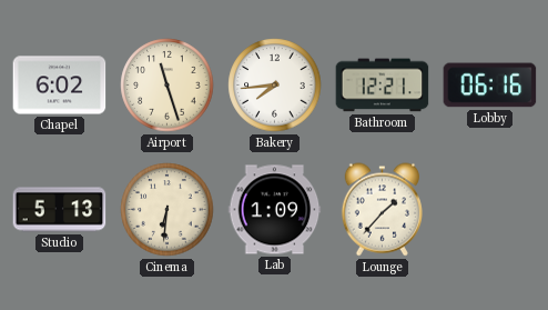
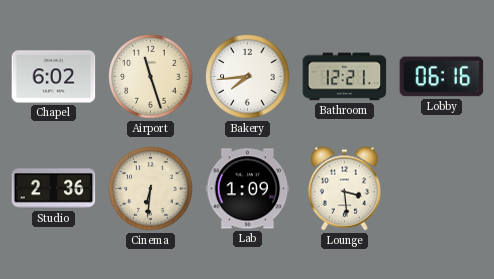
Studio: 5:13 -> 2:36
Lounge: 1:37 -> 3:29
